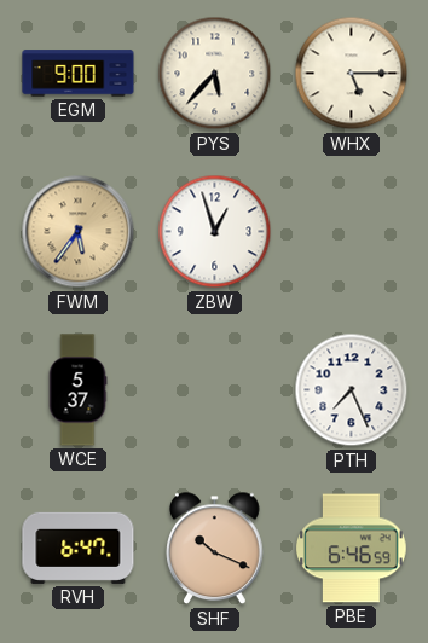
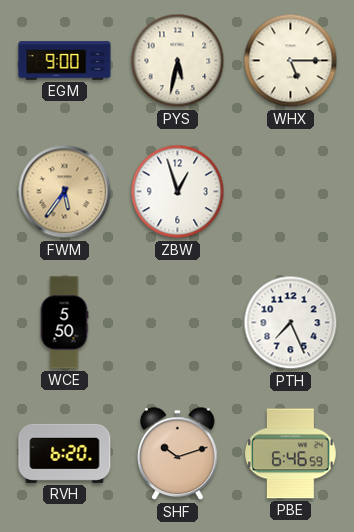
PYS: 5:37 -> 5:32
WCE: 5:37 -> 5:50
RVH: 6:47 -> 6:20
SHF: 10:19 -> 10:12
